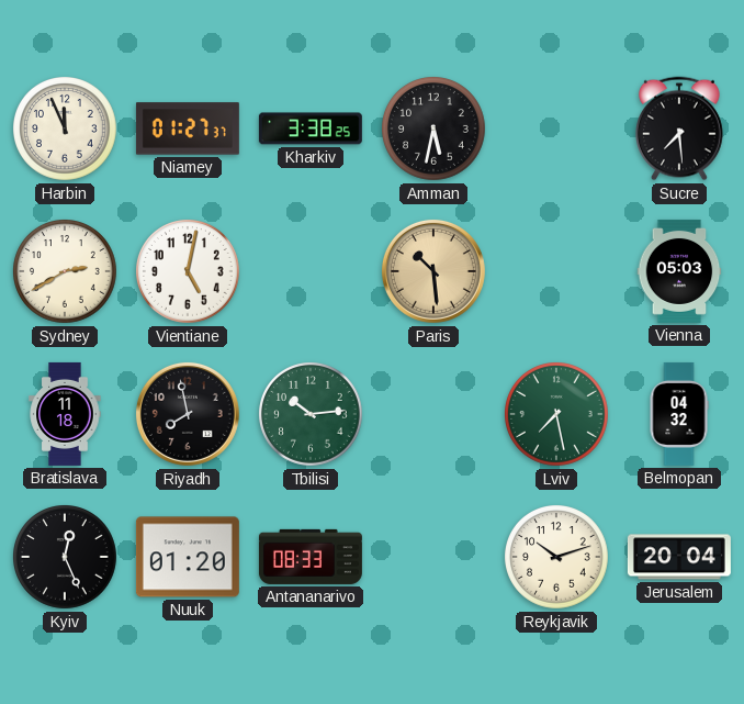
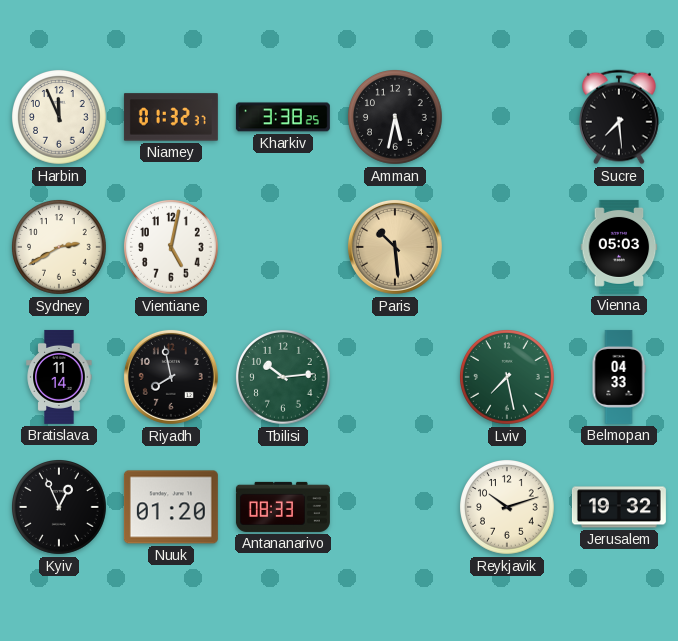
Niamey: 01:27 -> 01:32
Bratislava: 11:18 -> 11:14
Belmopan: 04:32 -> 04:33
Kyiv: 12:26 -> 12:56
Jerusalem: 20:04 -> 19:32
